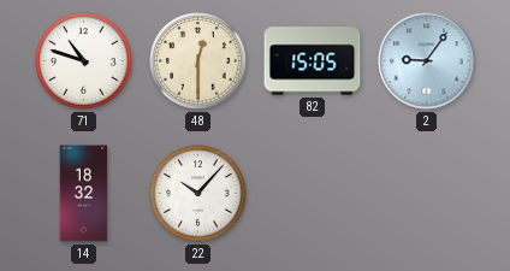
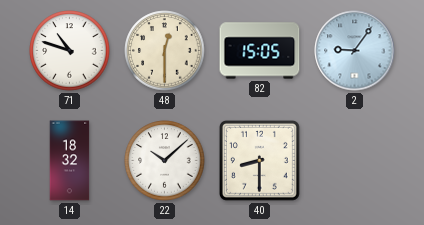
22: 10:07 -> 10:08
40: none -> 8:30
